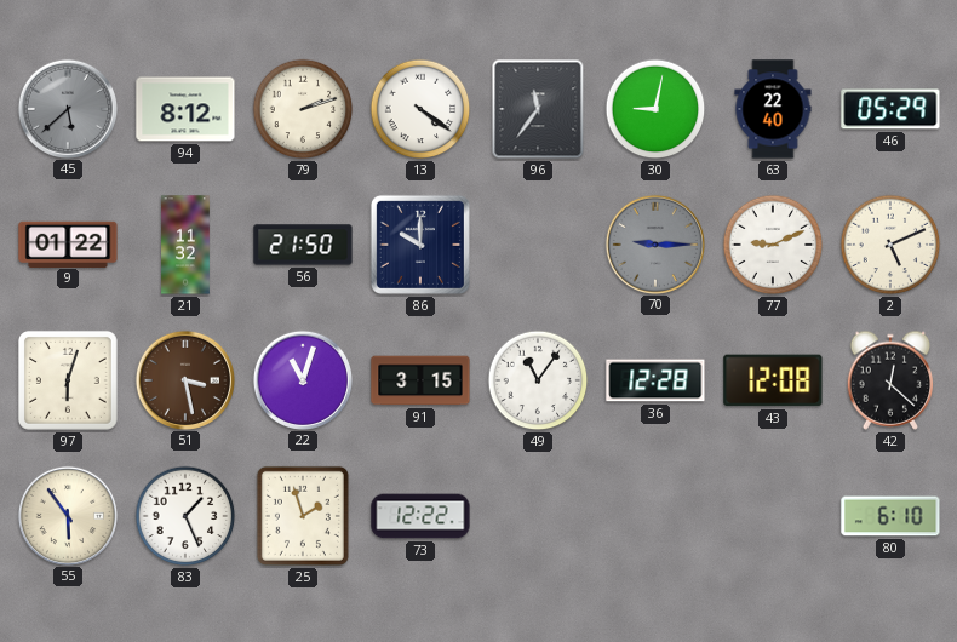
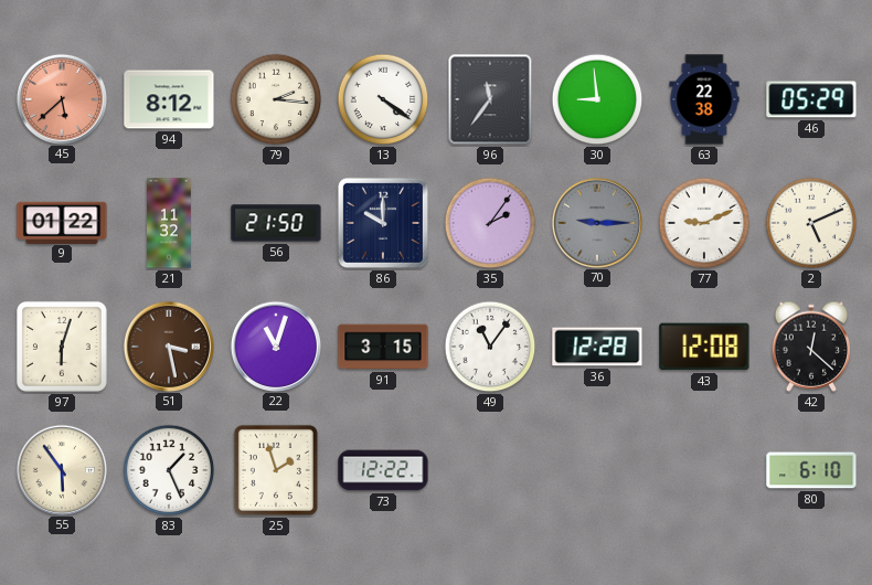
45 dial: grey -> salmon
79: 2:12 -> 2:16
30: 9:02 -> 8:59
63: 22:40 -> 22:38
35: none -> 2:06
